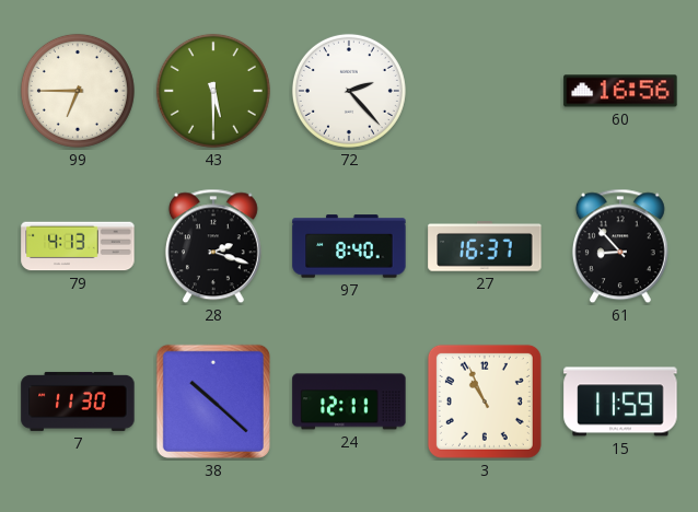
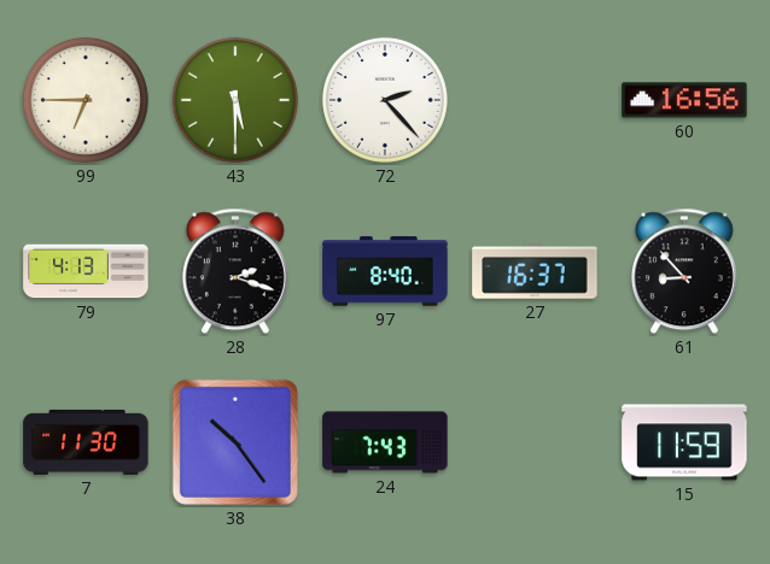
38: 10:22 -> 10:24
24: 12:11 -> 7:43
3: 10:56 -> none
